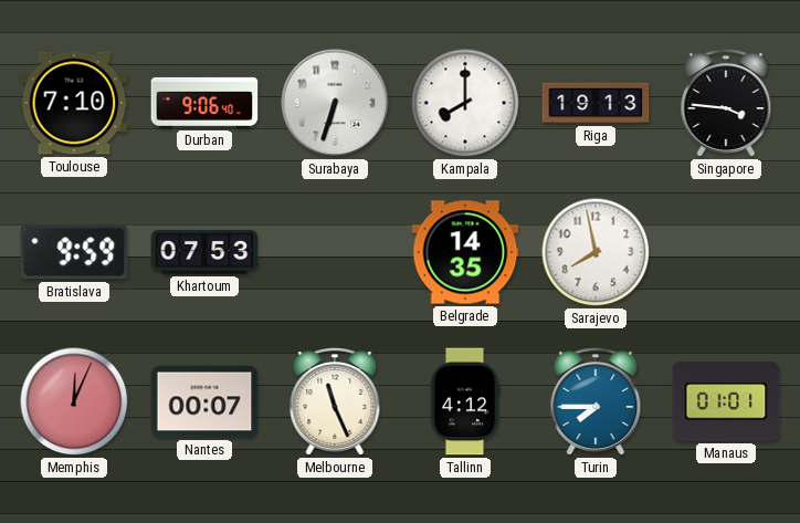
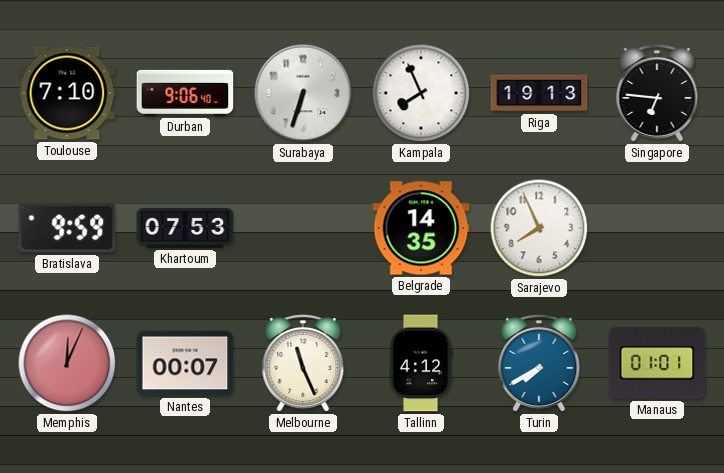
Kampala: 8:00 -> 7:56
Singapore: 3:46 -> 6:46
Sarajevo: 7:58 -> 7:56
Turin: 7:45 -> 7:40
